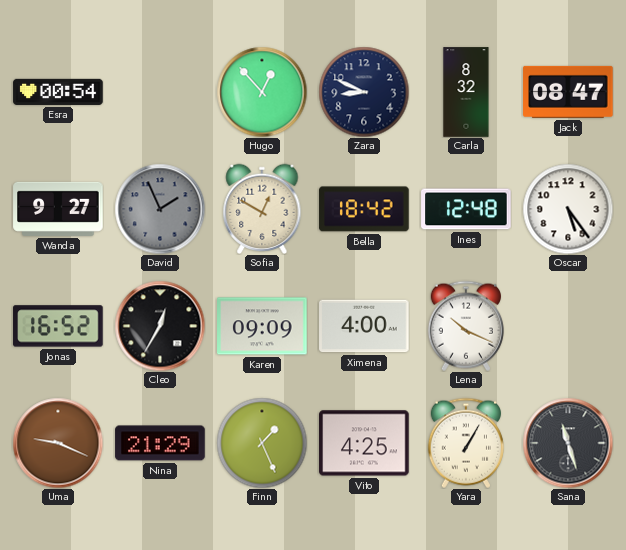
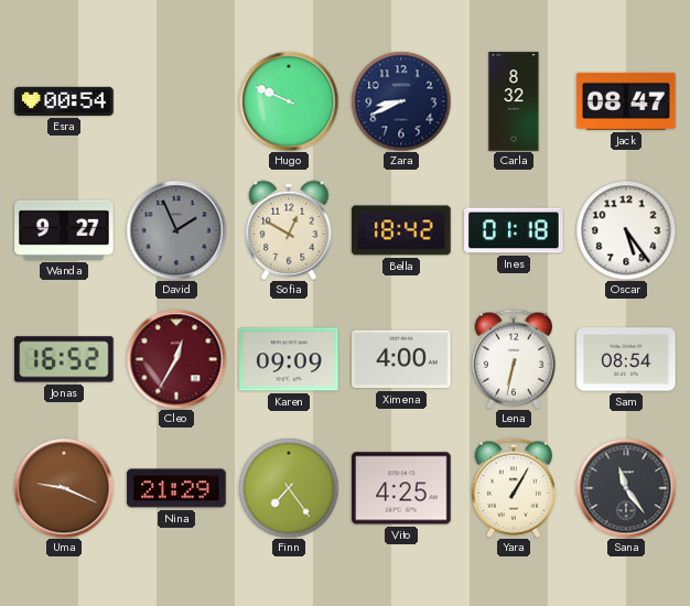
Hugo: 12:53 -> 9:49
Zara: 8:49 -> 8:41
Ines: 12:48 -> 01:18
Cleo dial: black -> burgundy
Lena: 10:19 -> 6:32
Sam: none -> 08:54
Finn: 1:26 -> 7:24
Sana: 11:27 -> 11:24
